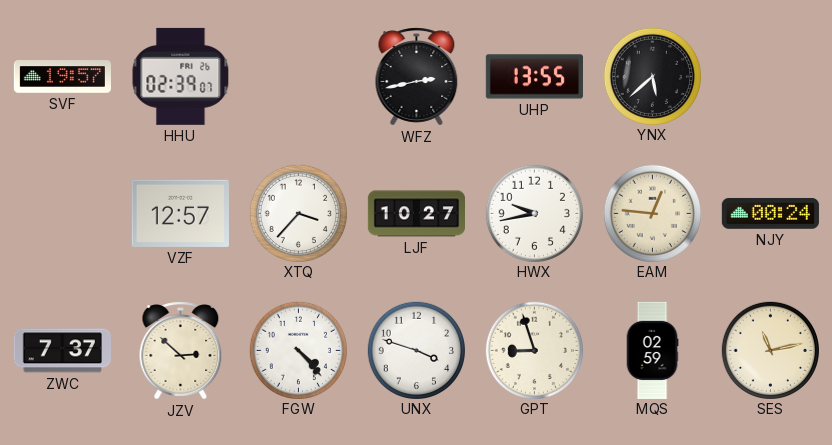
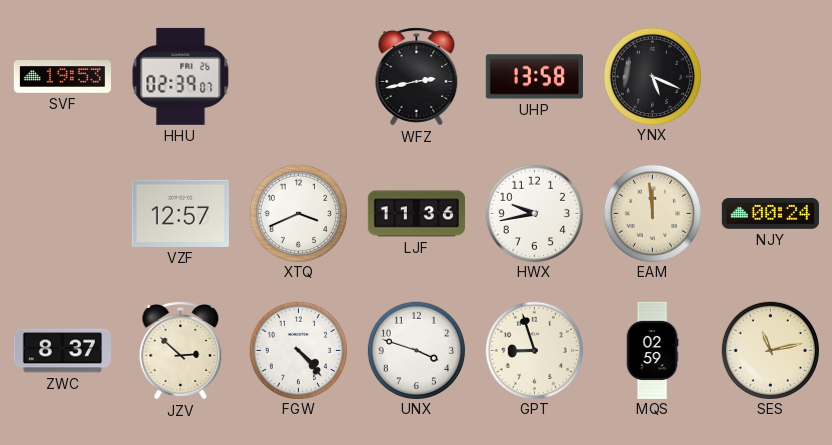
SVF: 19:57 -> 19:53
UHP: 13:55 -> 13:58
YNX: 5:38 -> 5:19
XTQ: 3:37 -> 3:41
LJF: 10:27 -> 11:36
EAM: 12:46 -> 11:59
ZWC: 7:37 -> 8:37
